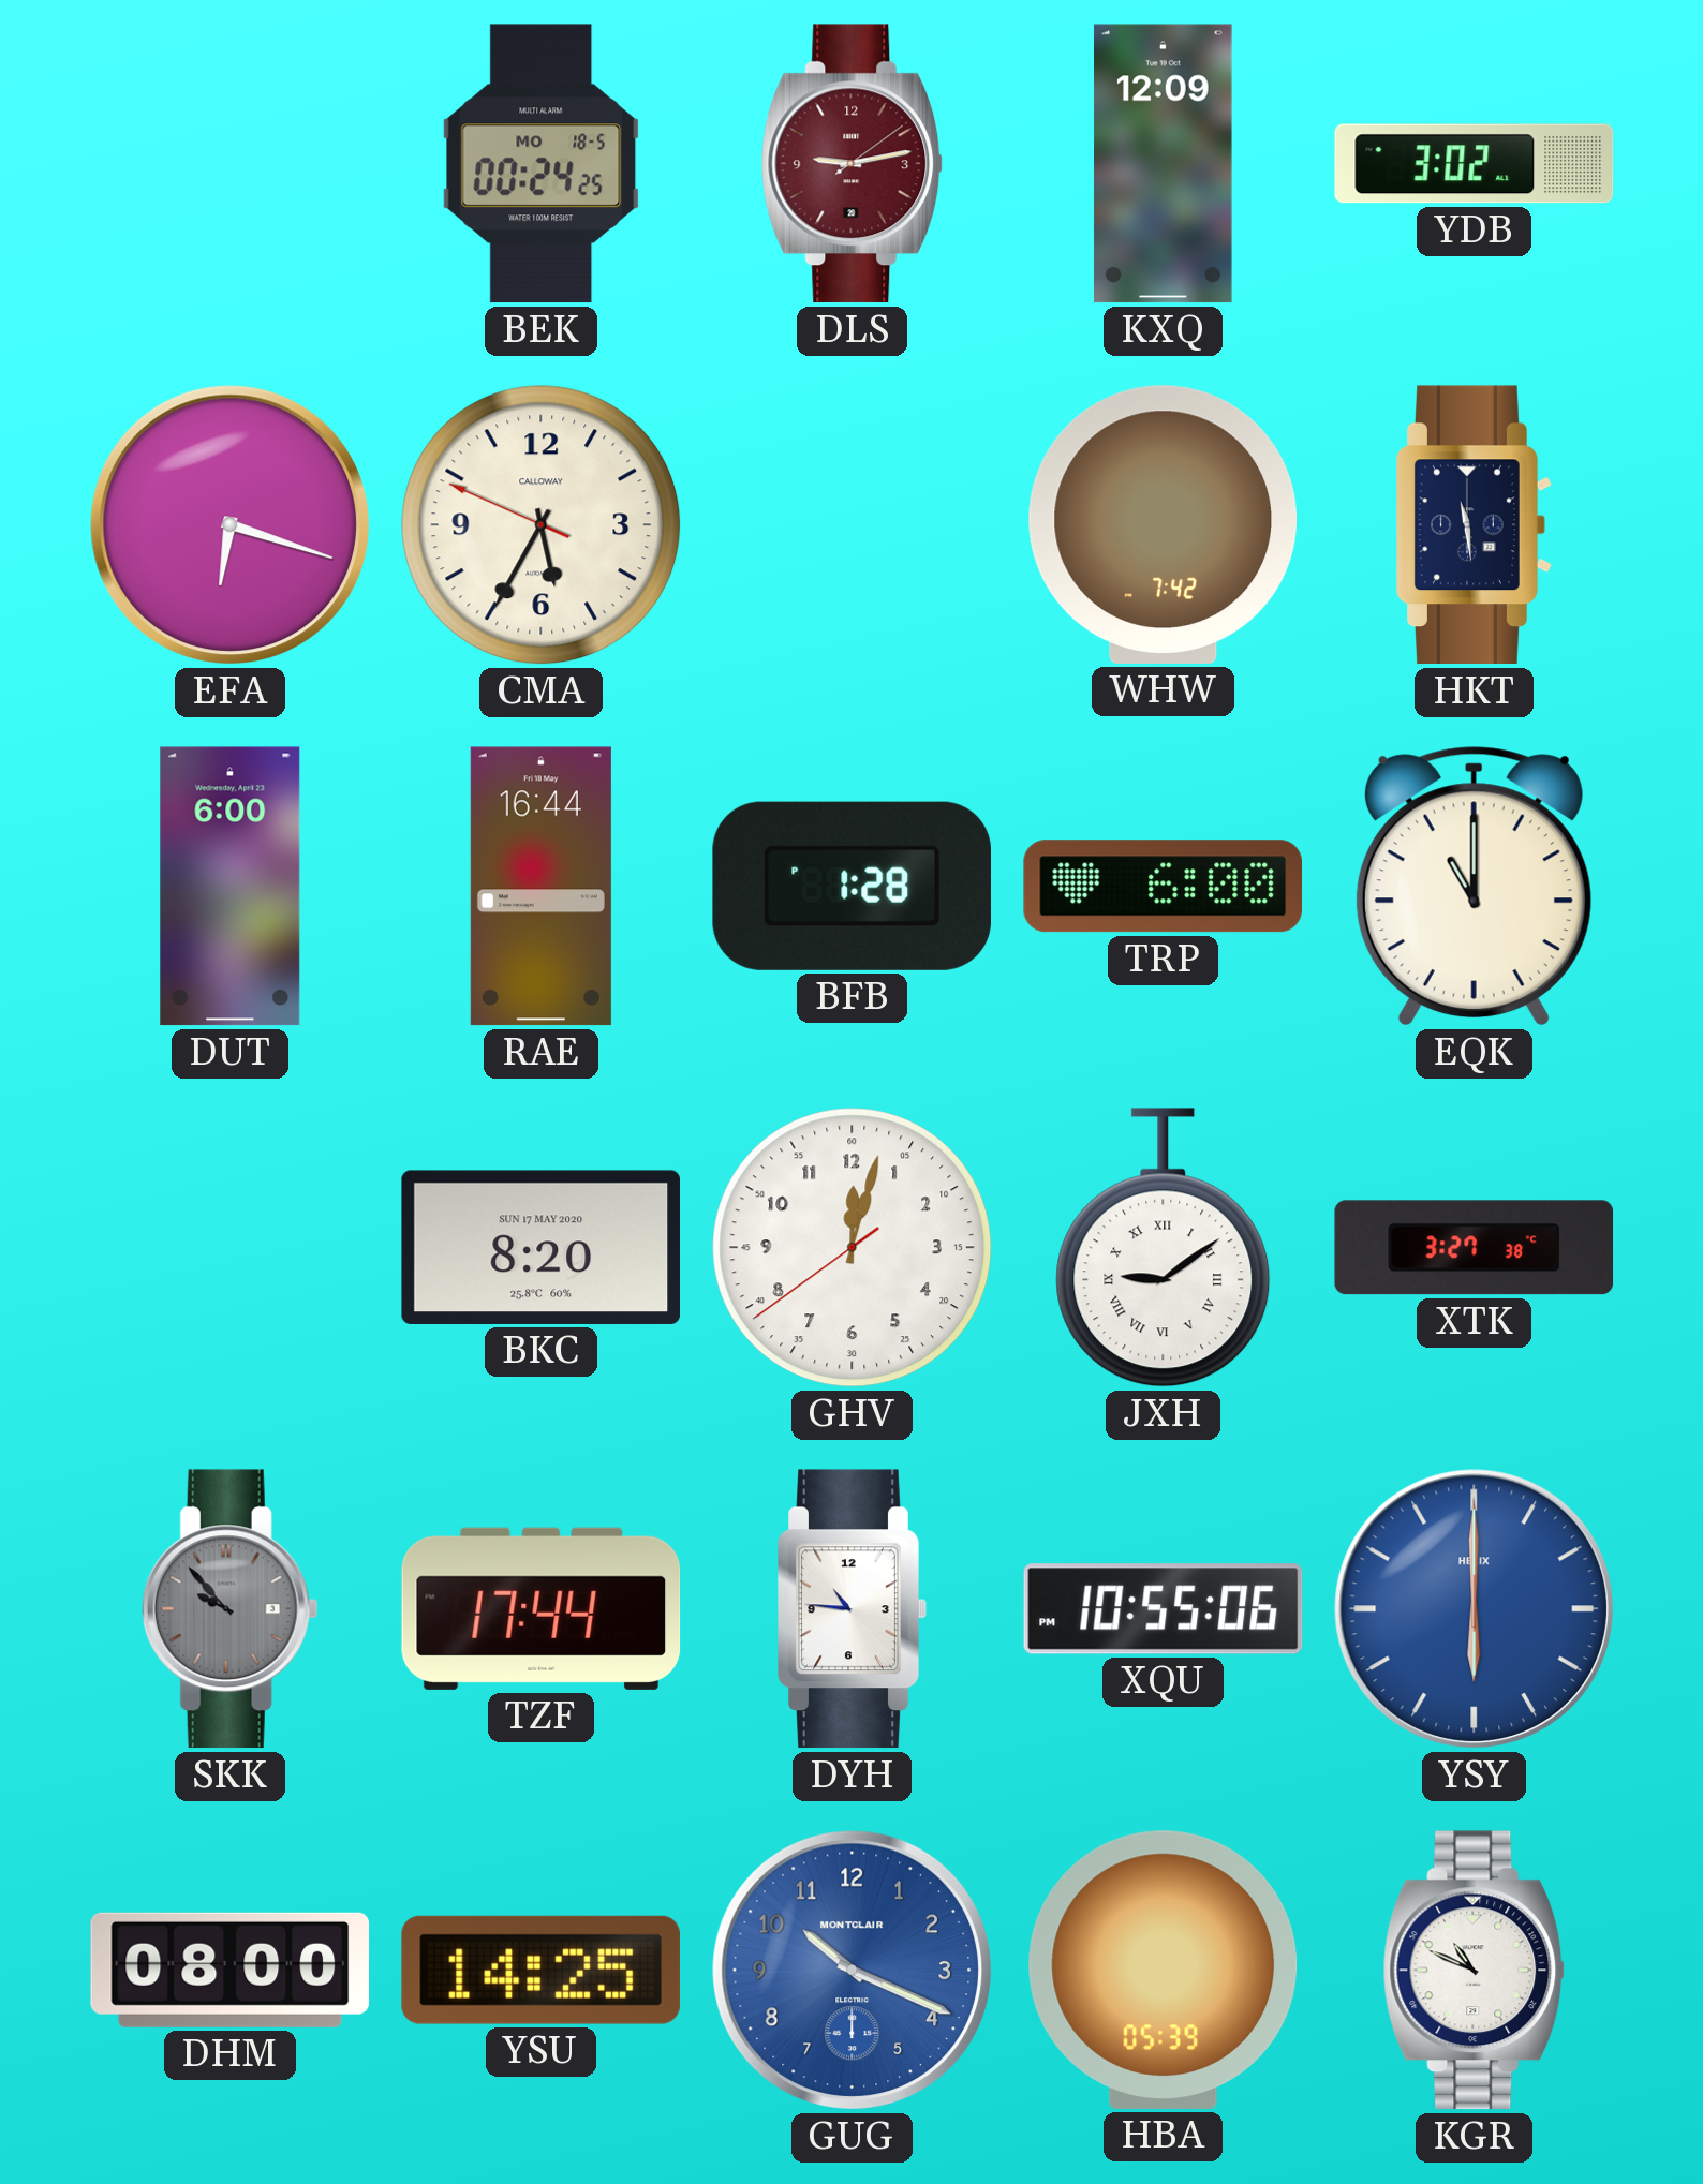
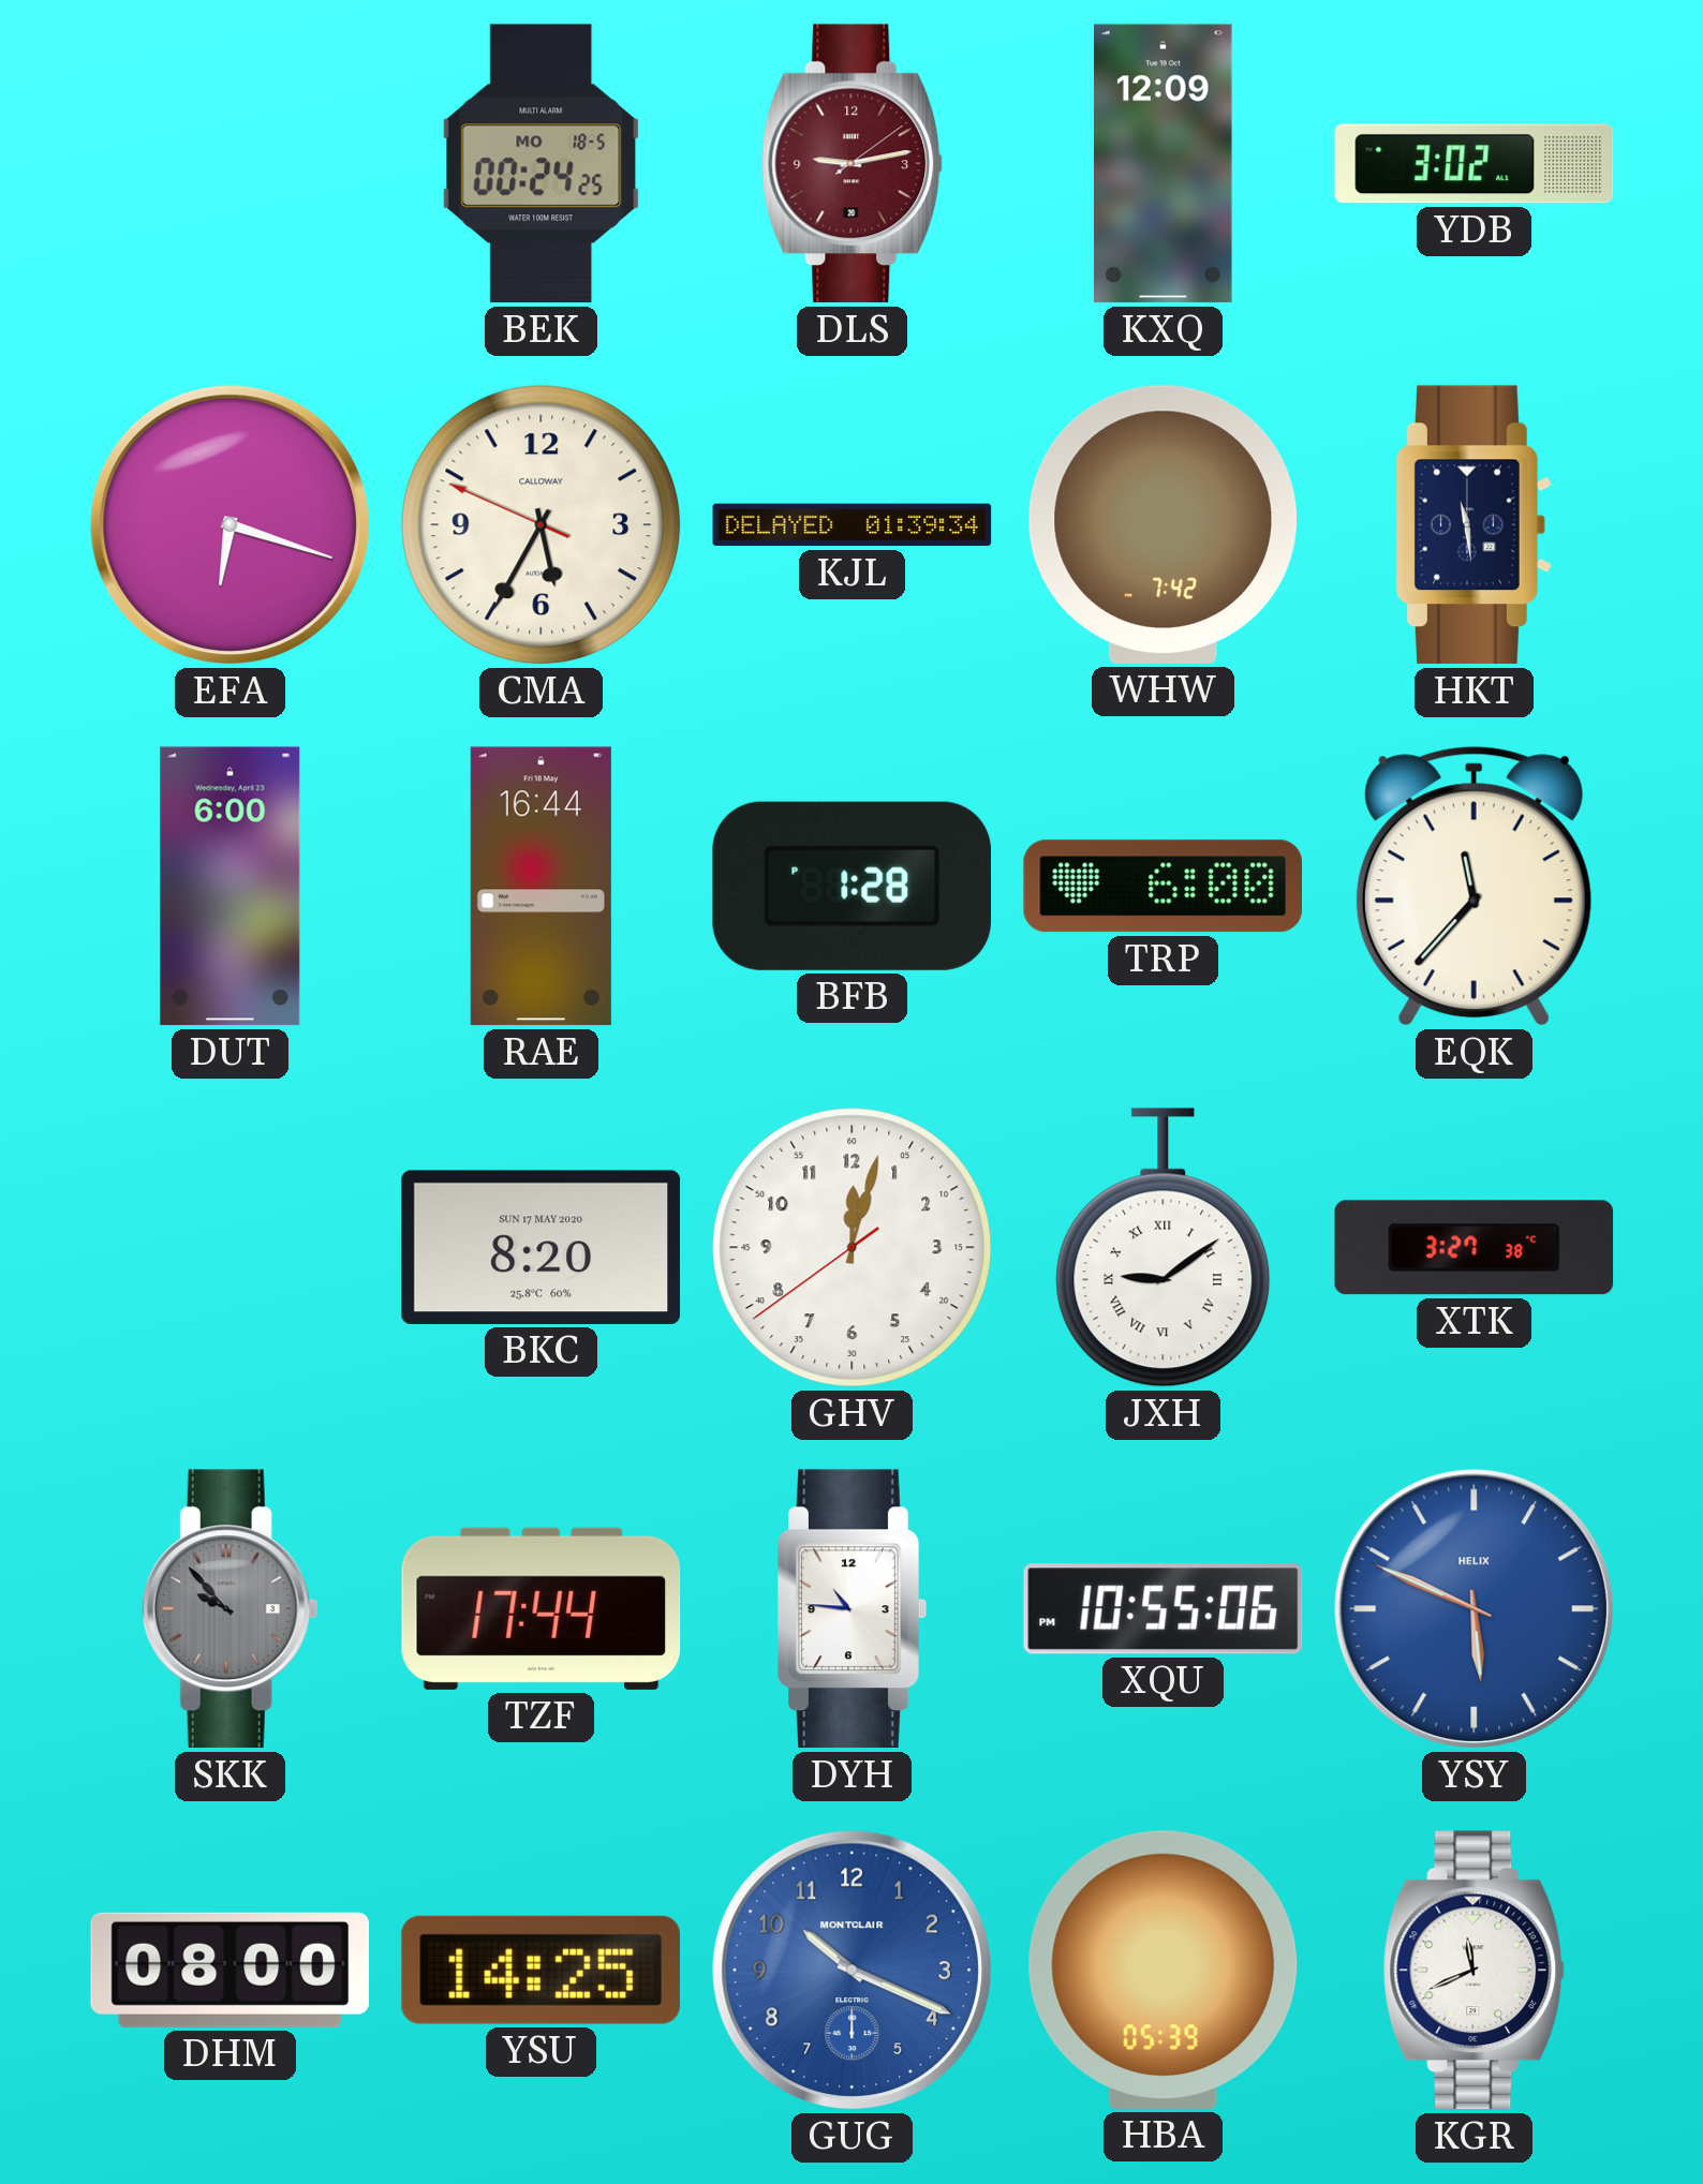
KJL: none -> 01:39
EQK: 11:00 -> 11:37
YSY: 6:00 -> 5:49
KGR: 10:49 -> 11:41
